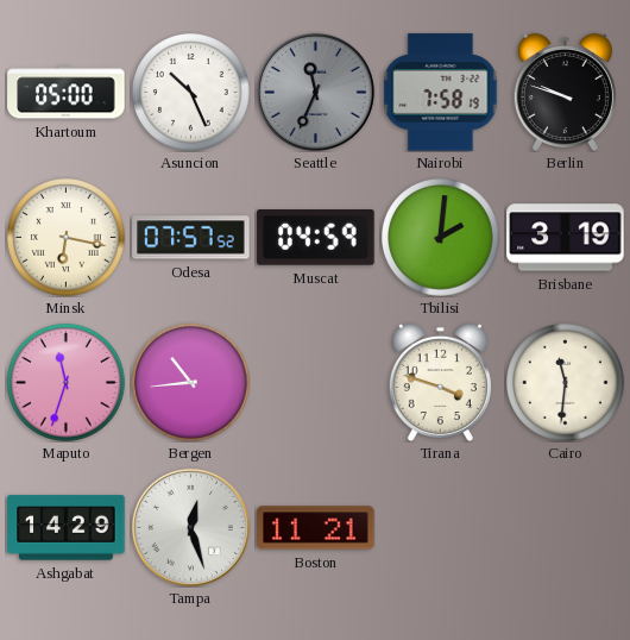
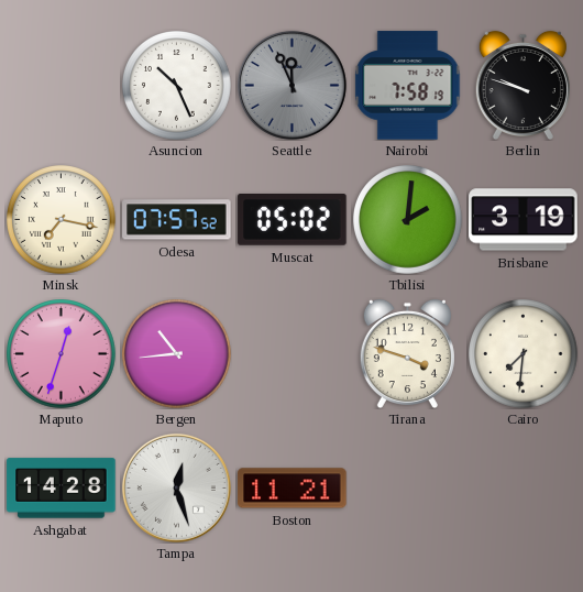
Khartoum: 05:00 -> none
Seattle: 11:34 -> 11:56
Minsk: 6:17 -> 7:17
Muscat: 04:59 -> 05:02
Maputo: 11:33 -> 12:33
Cairo: 11:31 -> 7:31
Ashgabat: 14:29 -> 14:28
